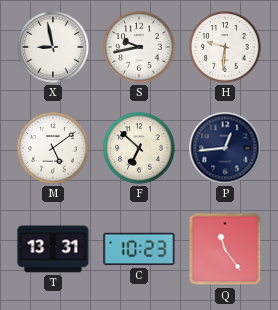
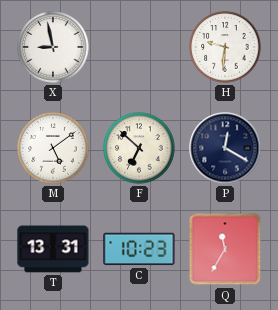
S: 9:43 -> none
P: 12:44 -> 12:20
Q: 11:24 -> 11:35
